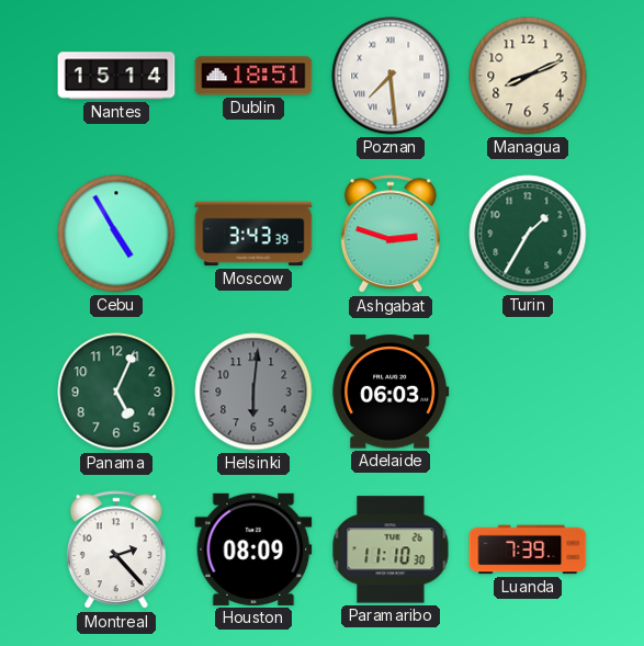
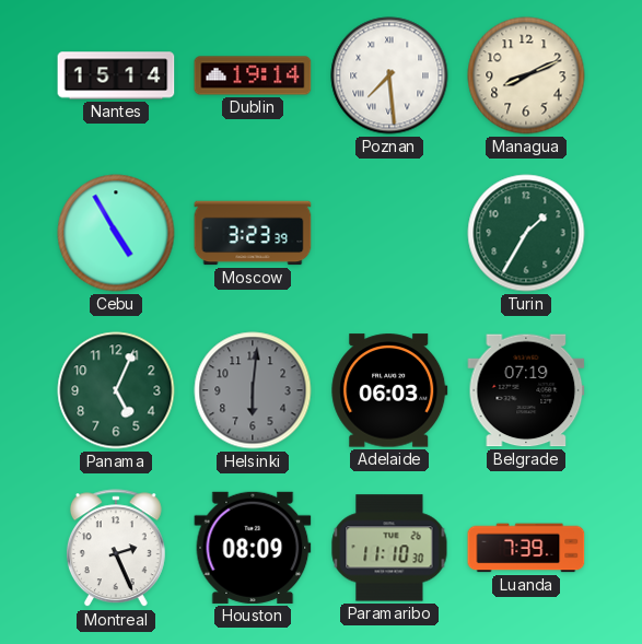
Dublin: 18:51 -> 19:14
Moscow: 3:43 -> 3:23
Ashgabat: 2:48 -> none
Belgrade: none -> 07:19
Montreal: 2:23 -> 2:26
